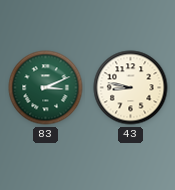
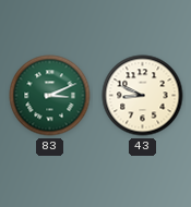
43: 8:47 -> 8:49
